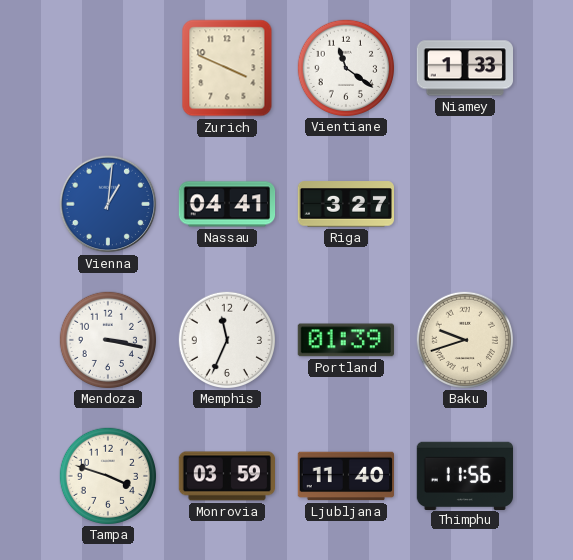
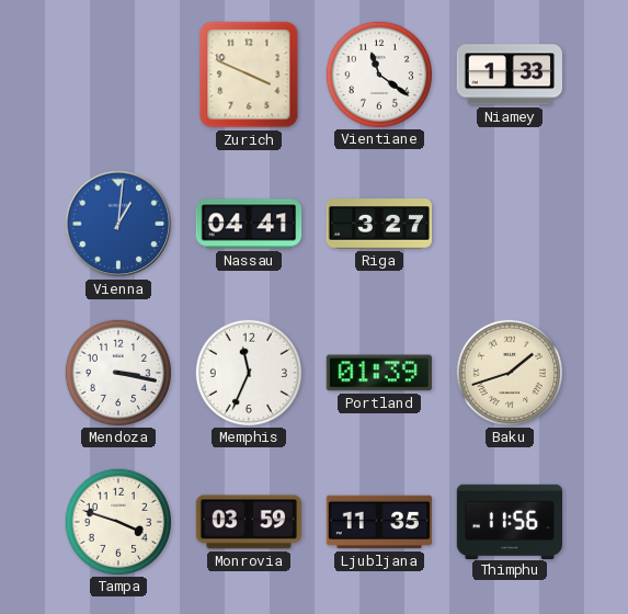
Baku: 9:42 -> 1:42
Ljubljana: 11:40 -> 11:35
